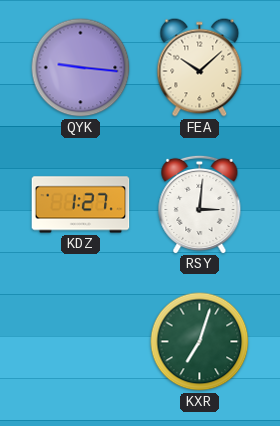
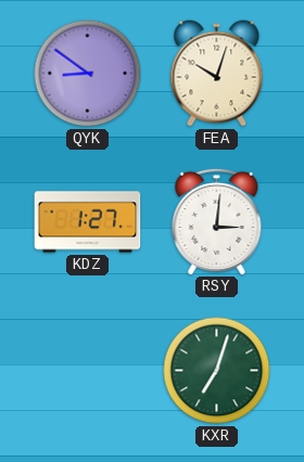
QYK: 9:16 -> 8:51
FEA: 10:08 -> 10:03
